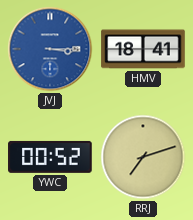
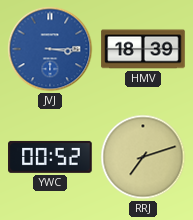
HMV: 18:41 -> 18:39
